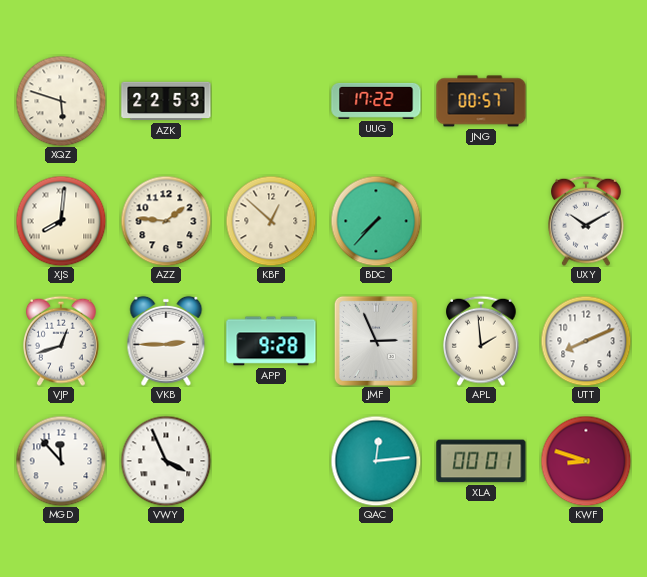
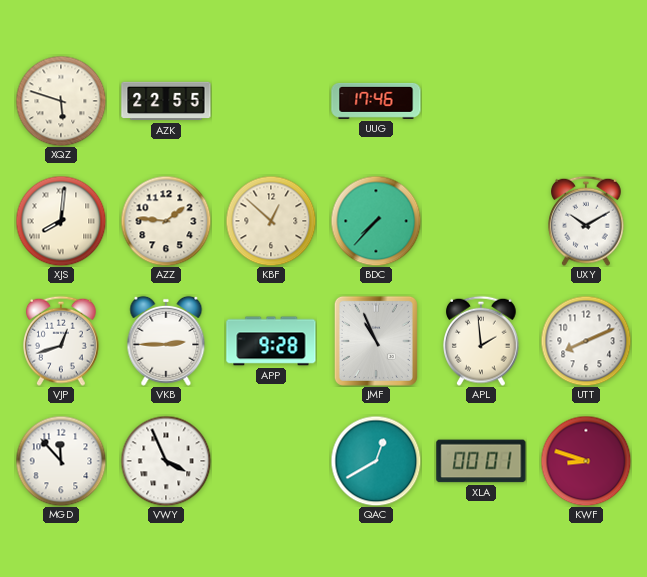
AZK: 22:53 -> 22:55
UUG: 17:22 -> 17:46
JNG: 00:57 -> none
JMF: 2:56 -> 10:56
QAC: 12:14 -> 12:40
